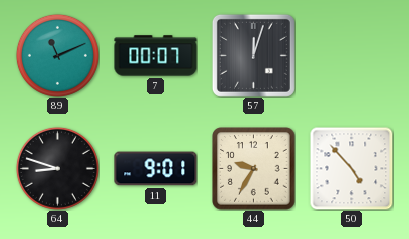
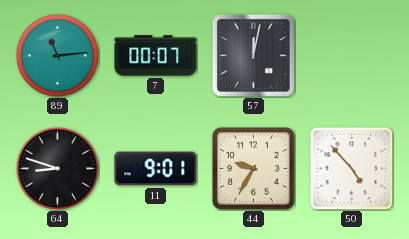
89: 11:11 -> 11:14
57: 12:03 -> 12:02
